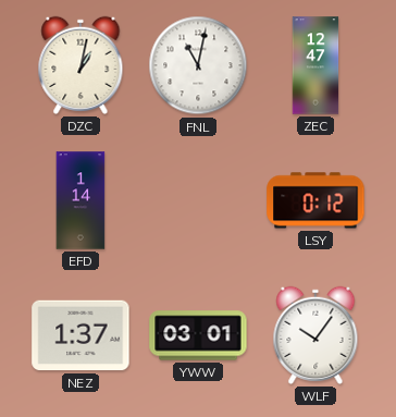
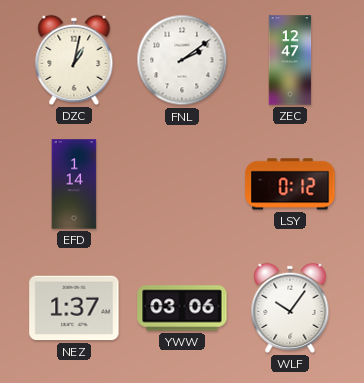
FNL: 11:02 -> 2:09
YWW: 03:01 -> 03:06
